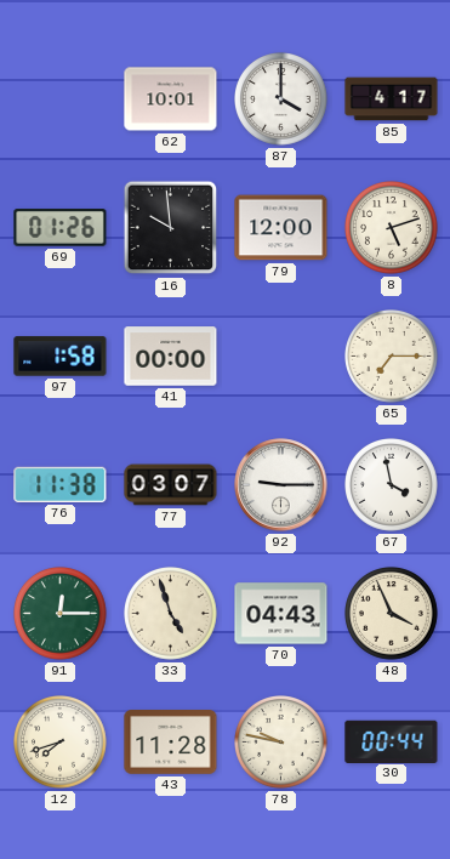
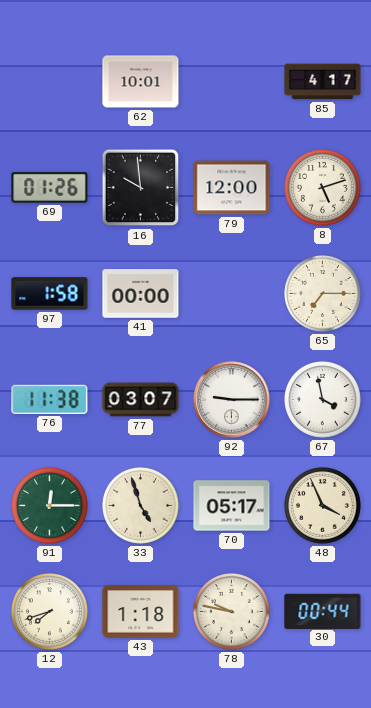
87: 4:00 -> none
70: 04:43 -> 05:17
43: 11:28 -> 1:18
